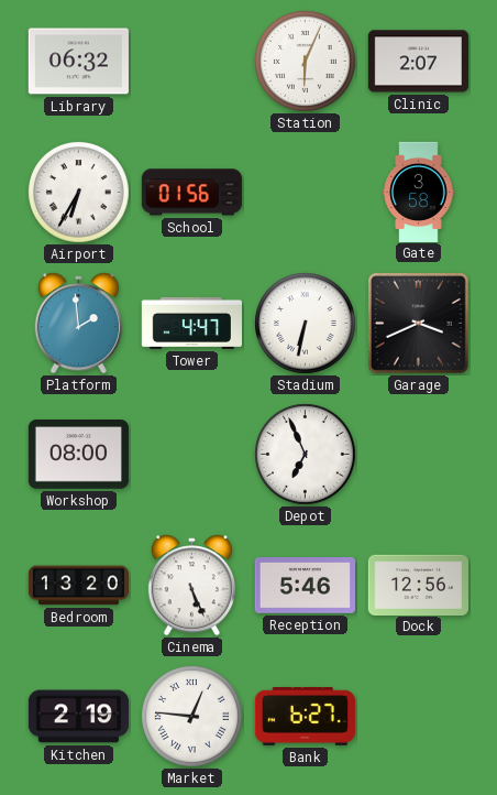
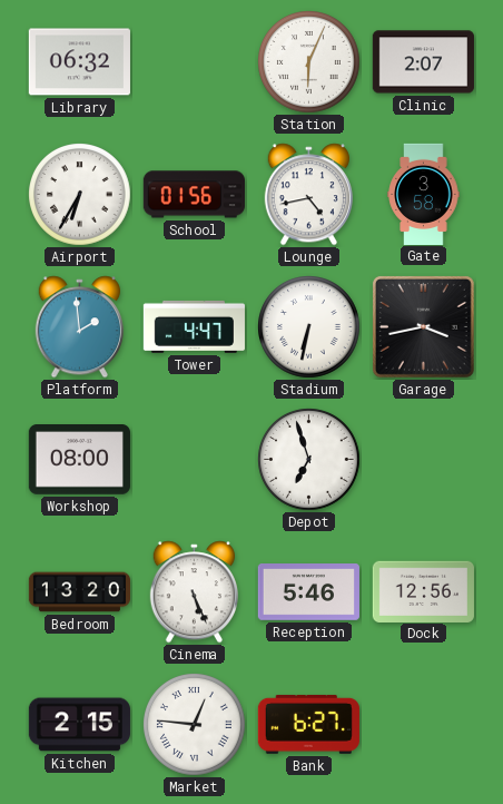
Lounge: none -> 4:43
Garage: 3:41 -> 3:43
Depot: 6:56 -> 6:57
Kitchen: 2:19 -> 2:15
